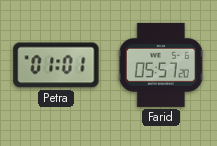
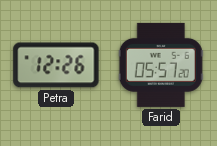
Petra: 01:01 -> 12:26
